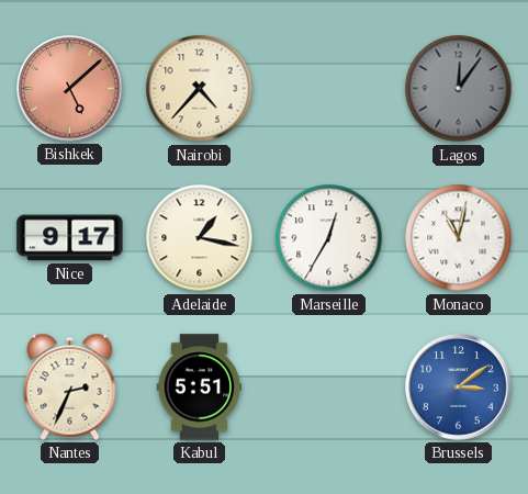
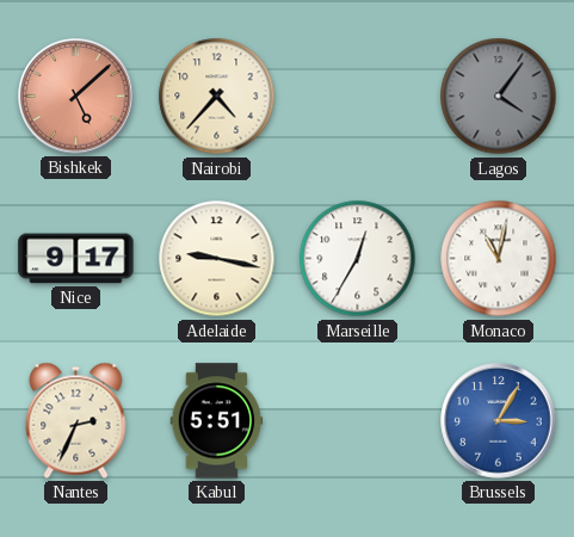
Lagos: 12:06 -> 4:06
Adelaide: 1:17 -> 9:17
Brussels: 3:09 -> 3:05
